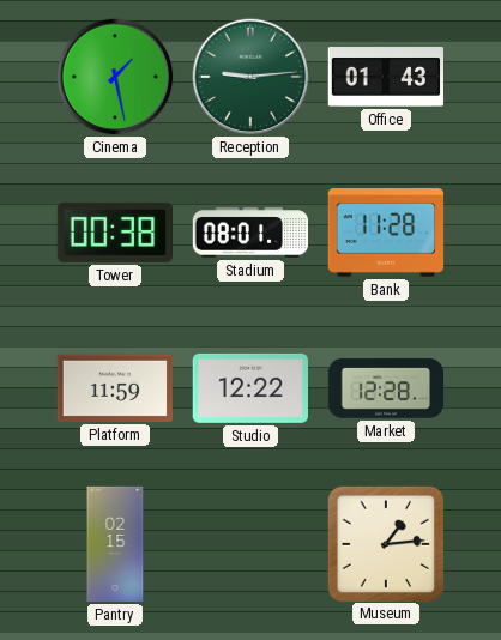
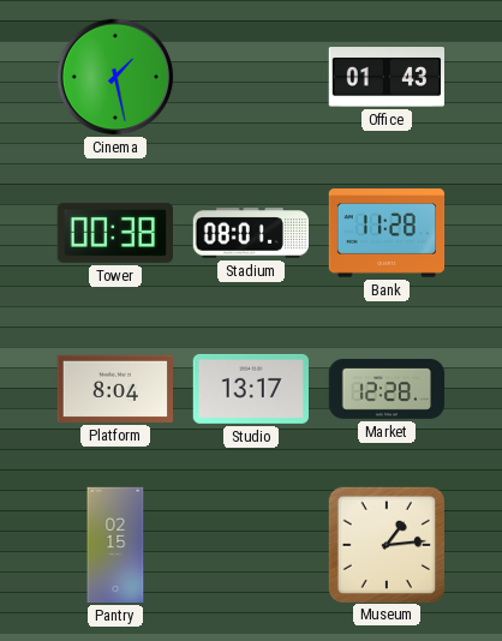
Reception: 9:14 -> none
Platform: 11:59 -> 8:04
Studio: 12:22 -> 13:17
